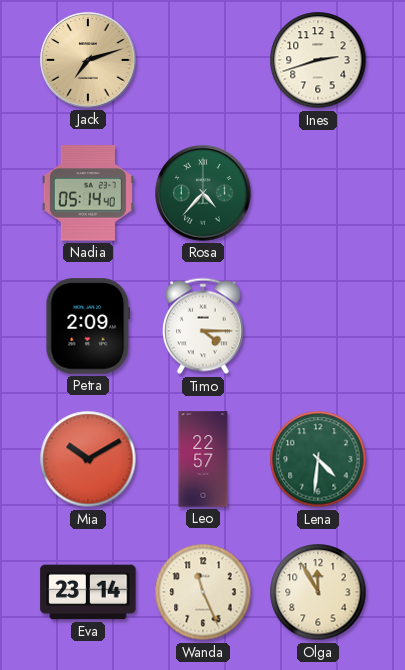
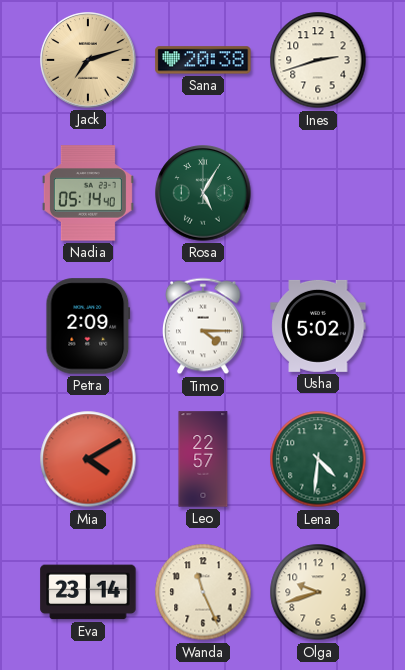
Sana: none -> 20:38
Rosa: 4:37 -> 5:05
Usha: none -> 5:02
Mia: 10:10 -> 4:10
Olga: 11:55 -> 9:42
